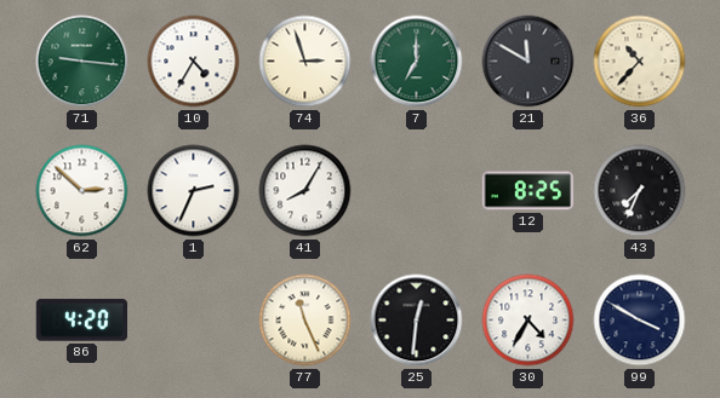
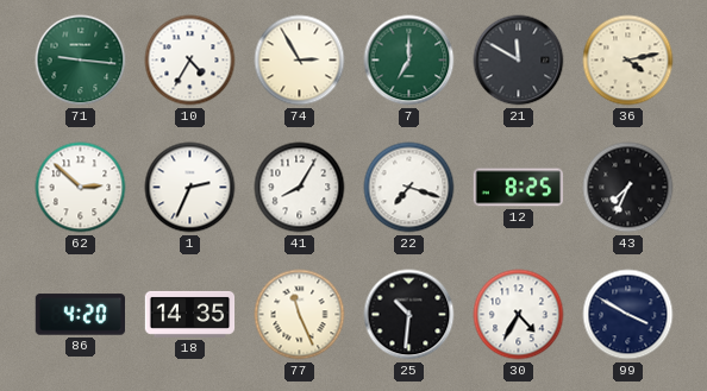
74: 2:57 -> 2:55
36: 10:37 -> 4:13
22: none -> 7:18
18: none -> 14:35
25: 12:31 -> 10:31
